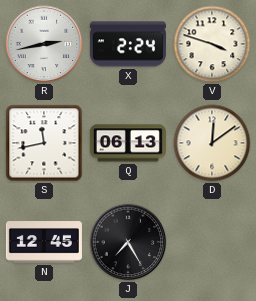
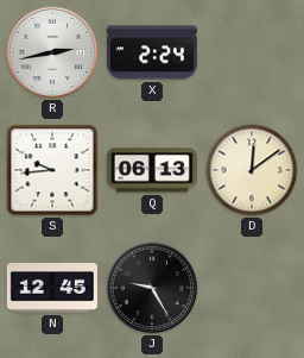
V: 3:48 -> none
S: 11:43 -> 9:44
J: 7:25 -> 9:25
